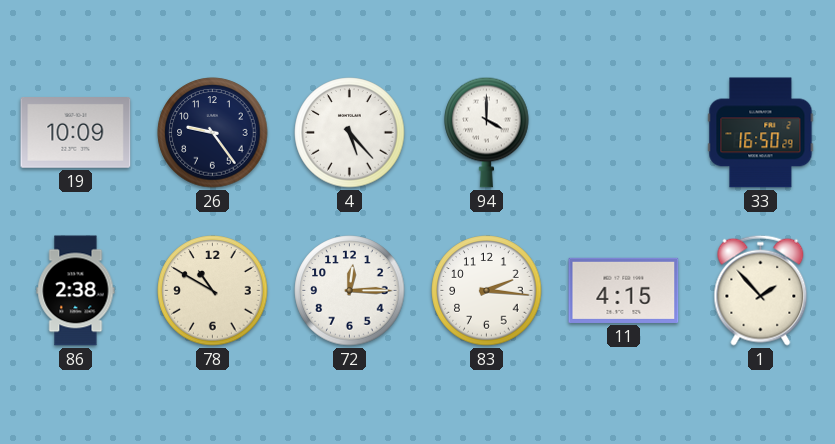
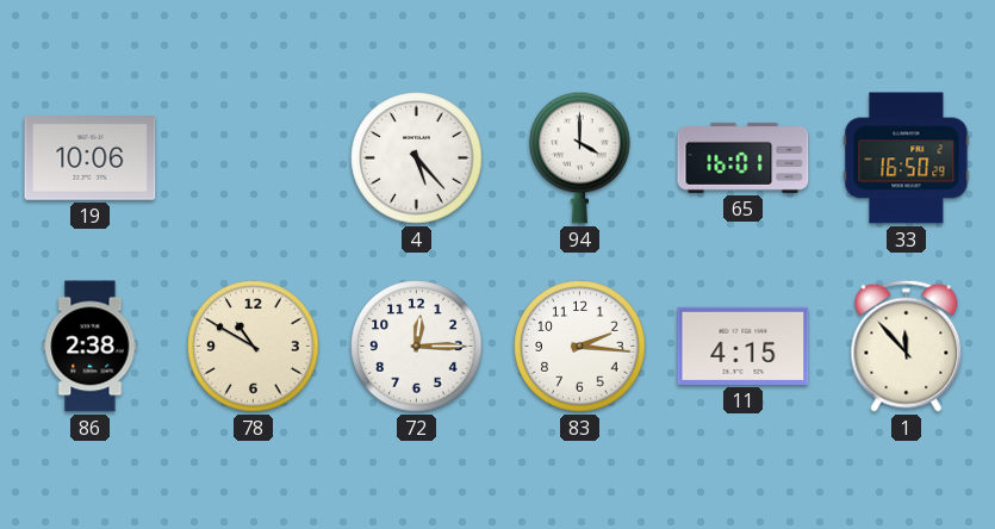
19: 10:09 -> 10:06
26: 9:24 -> none
65: none -> 16:01
1: 1:53 -> 11:53
